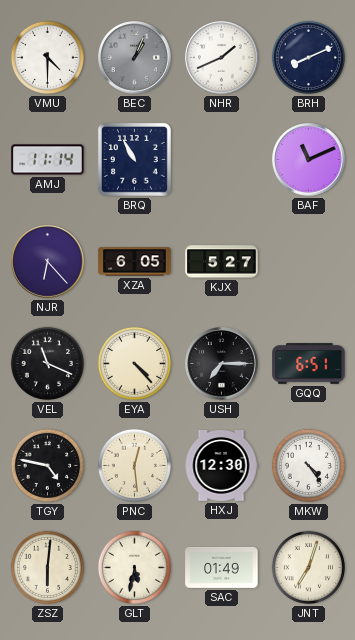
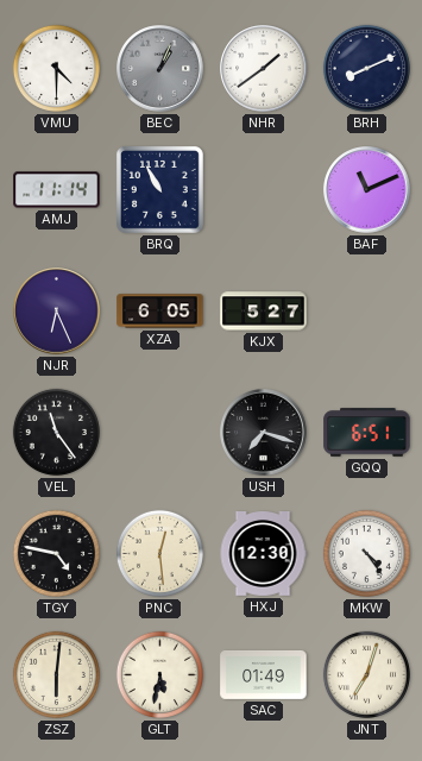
NHR: 1:41 -> 1:39
NJR: 6:23 -> 6:26
VEL: 11:19 -> 11:24
EYA: 4:23 -> none
USH: 7:15 -> 7:18
